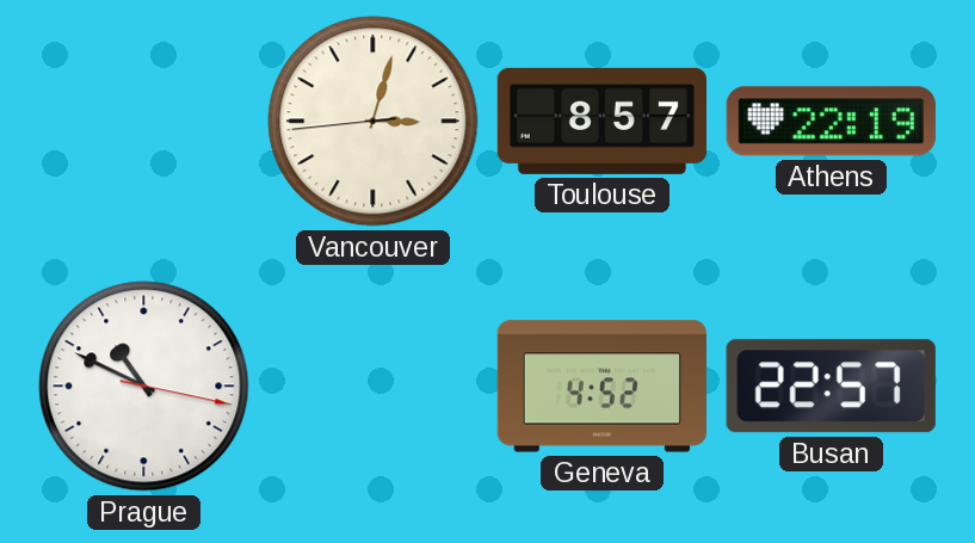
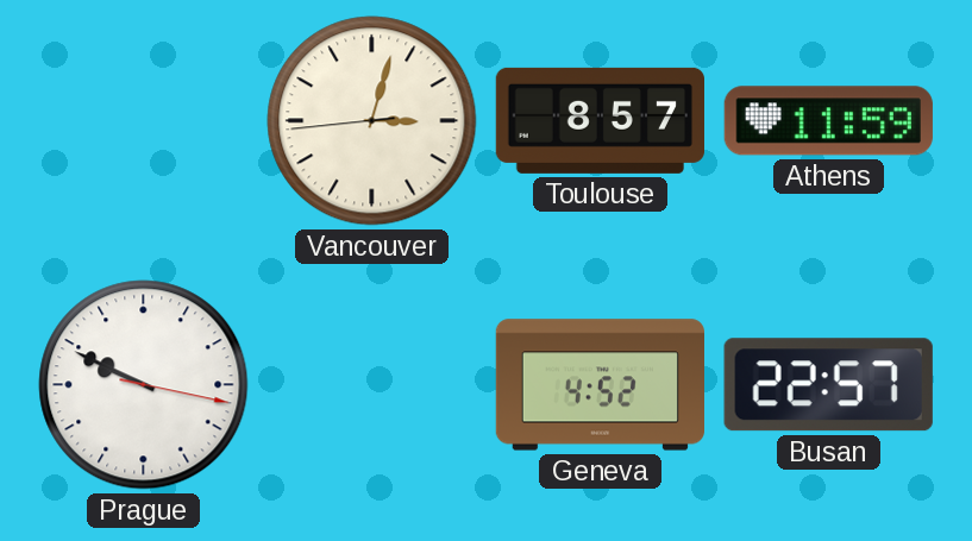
Athens: 22:19 -> 11:59
Prague: 10:49 -> 9:49
